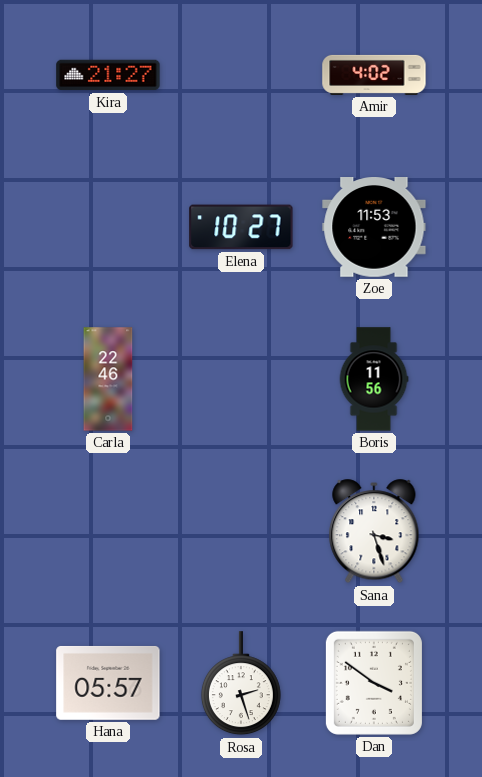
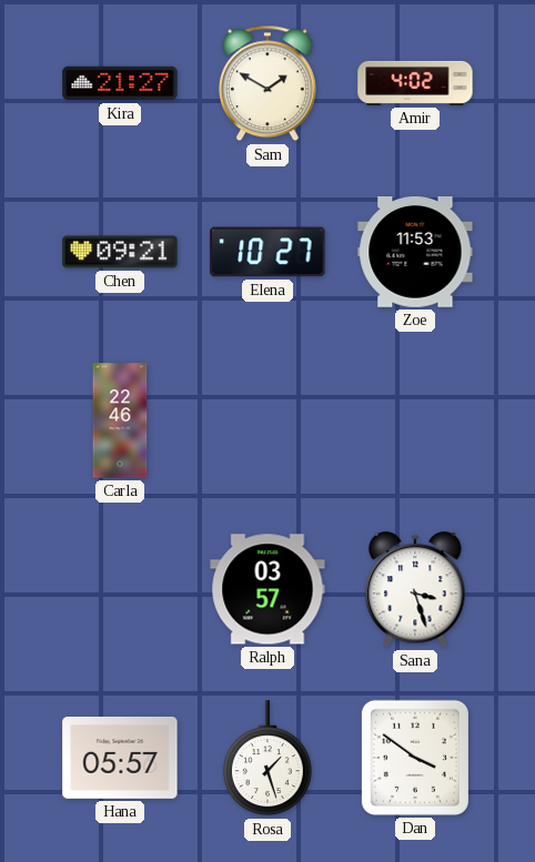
Sam: none -> 1:50
Chen: none -> 09:21
Boris: 11:56 -> none
Ralph: none -> 03:57
Rosa: 2:27 -> 1:27
